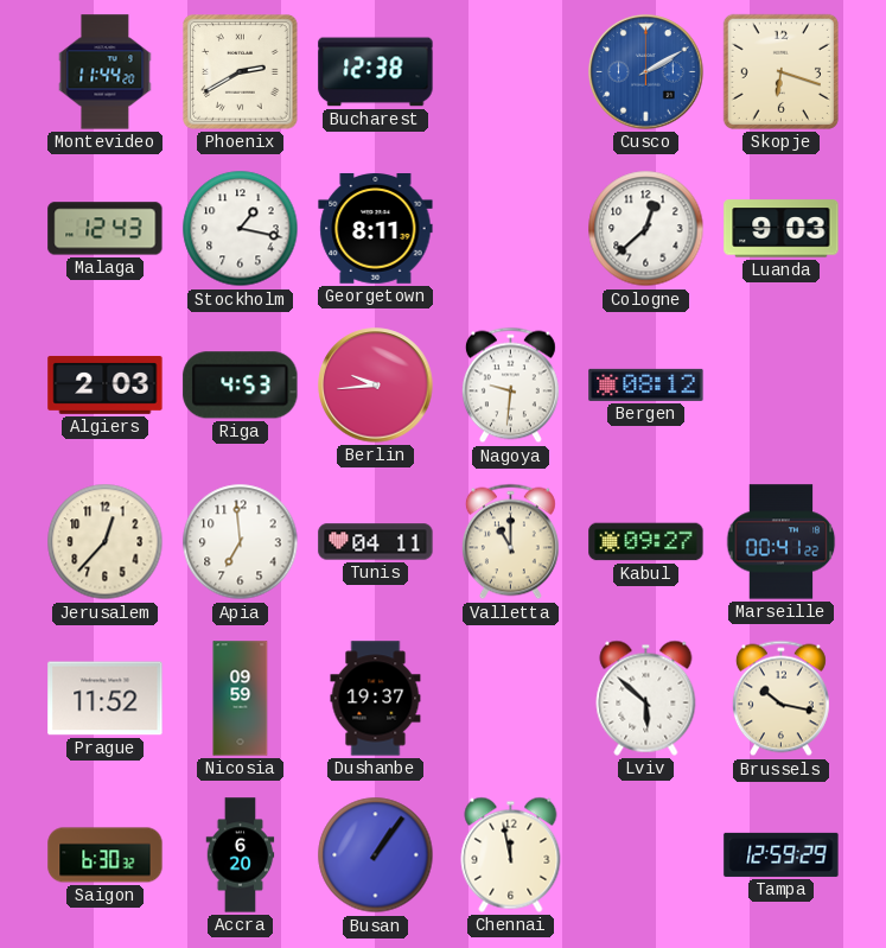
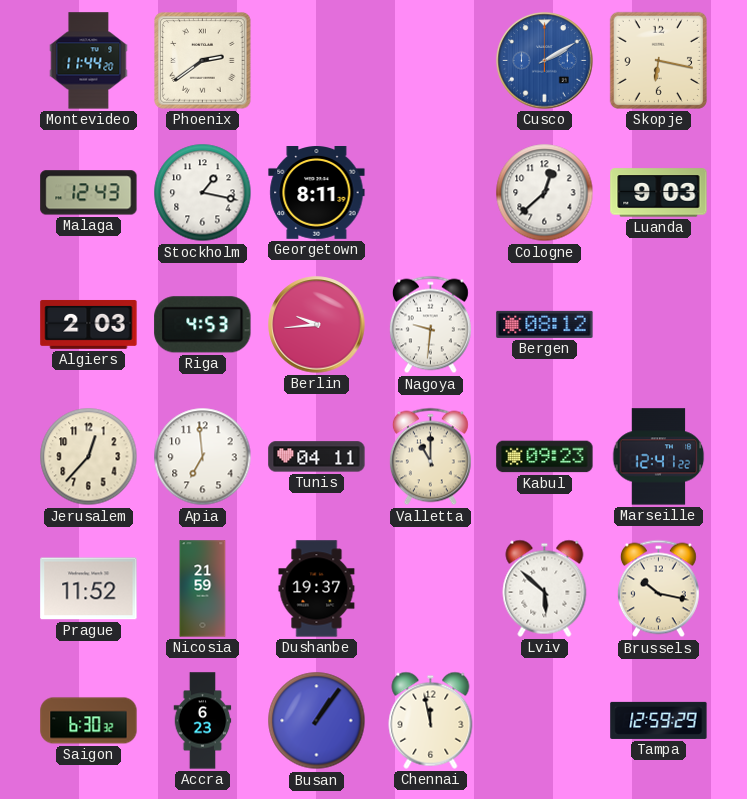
Phoenix: 2:40 -> 2:39
Bucharest: 12:38 -> none
Skopje: 6:18 -> 6:17
Kabul: 09:27 -> 09:23
Marseille: 00:41 -> 12:41
Nicosia: 09:59 -> 21:59
Accra: 6:20 -> 6:23
